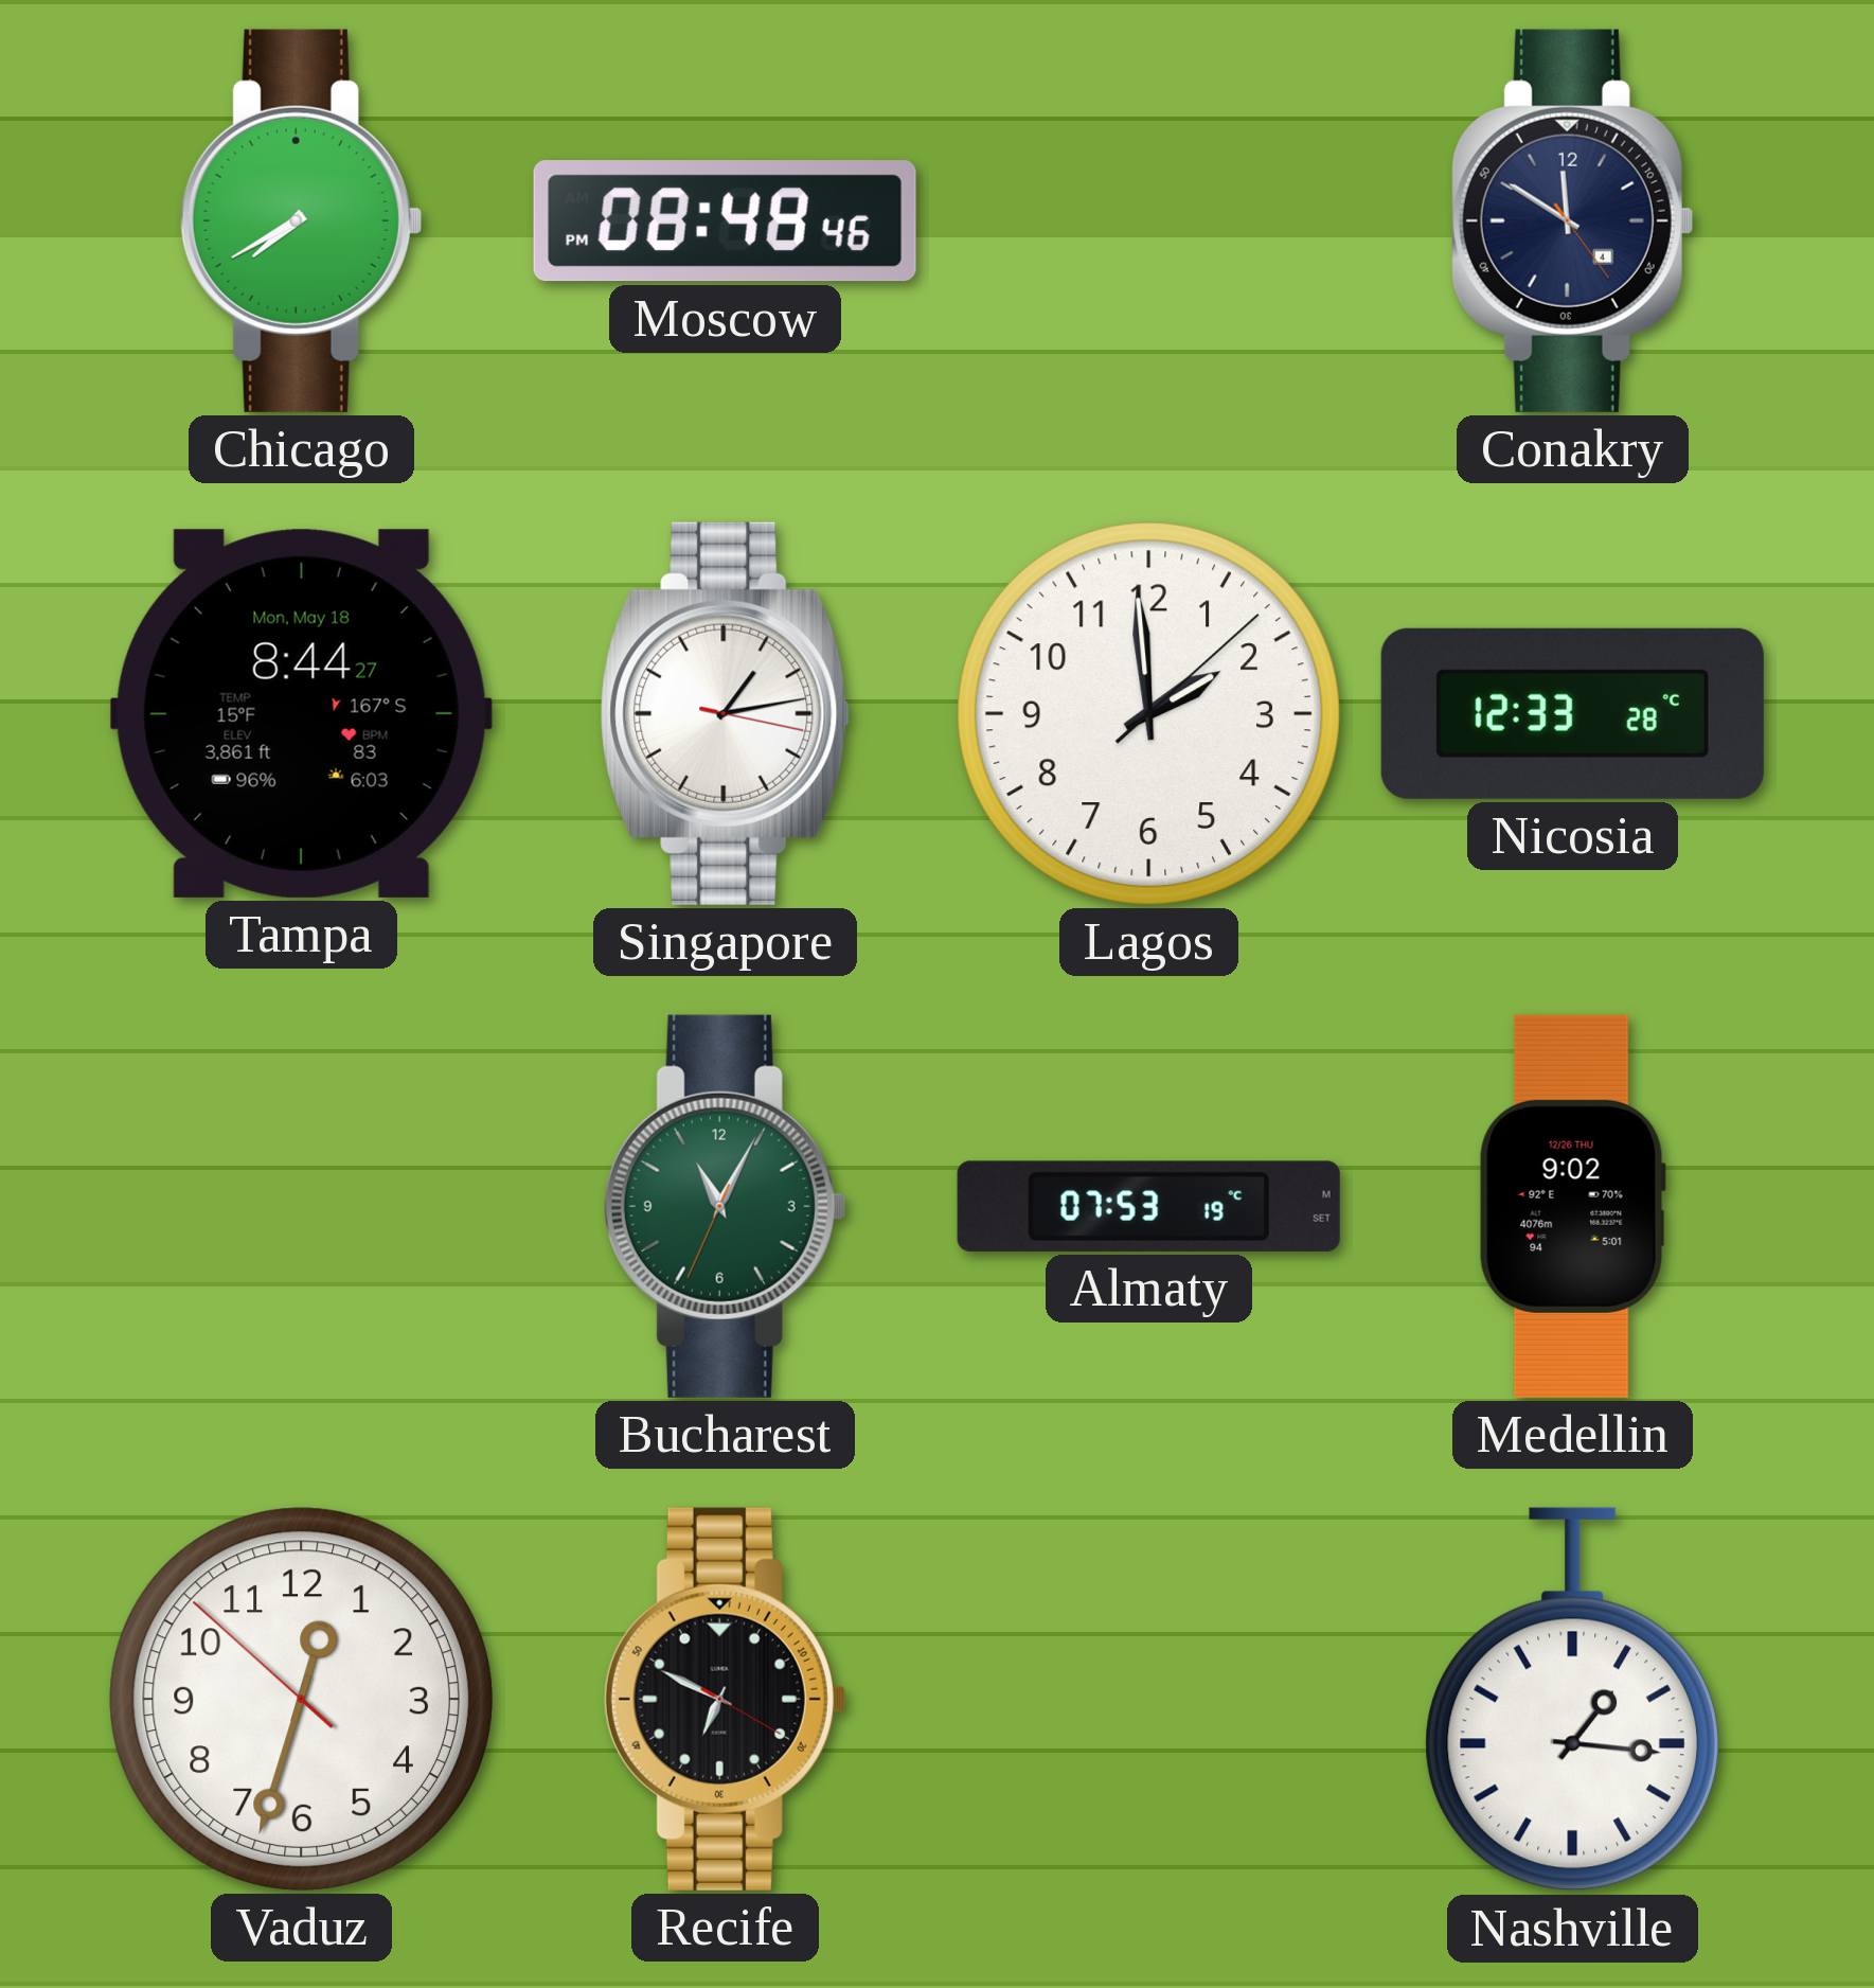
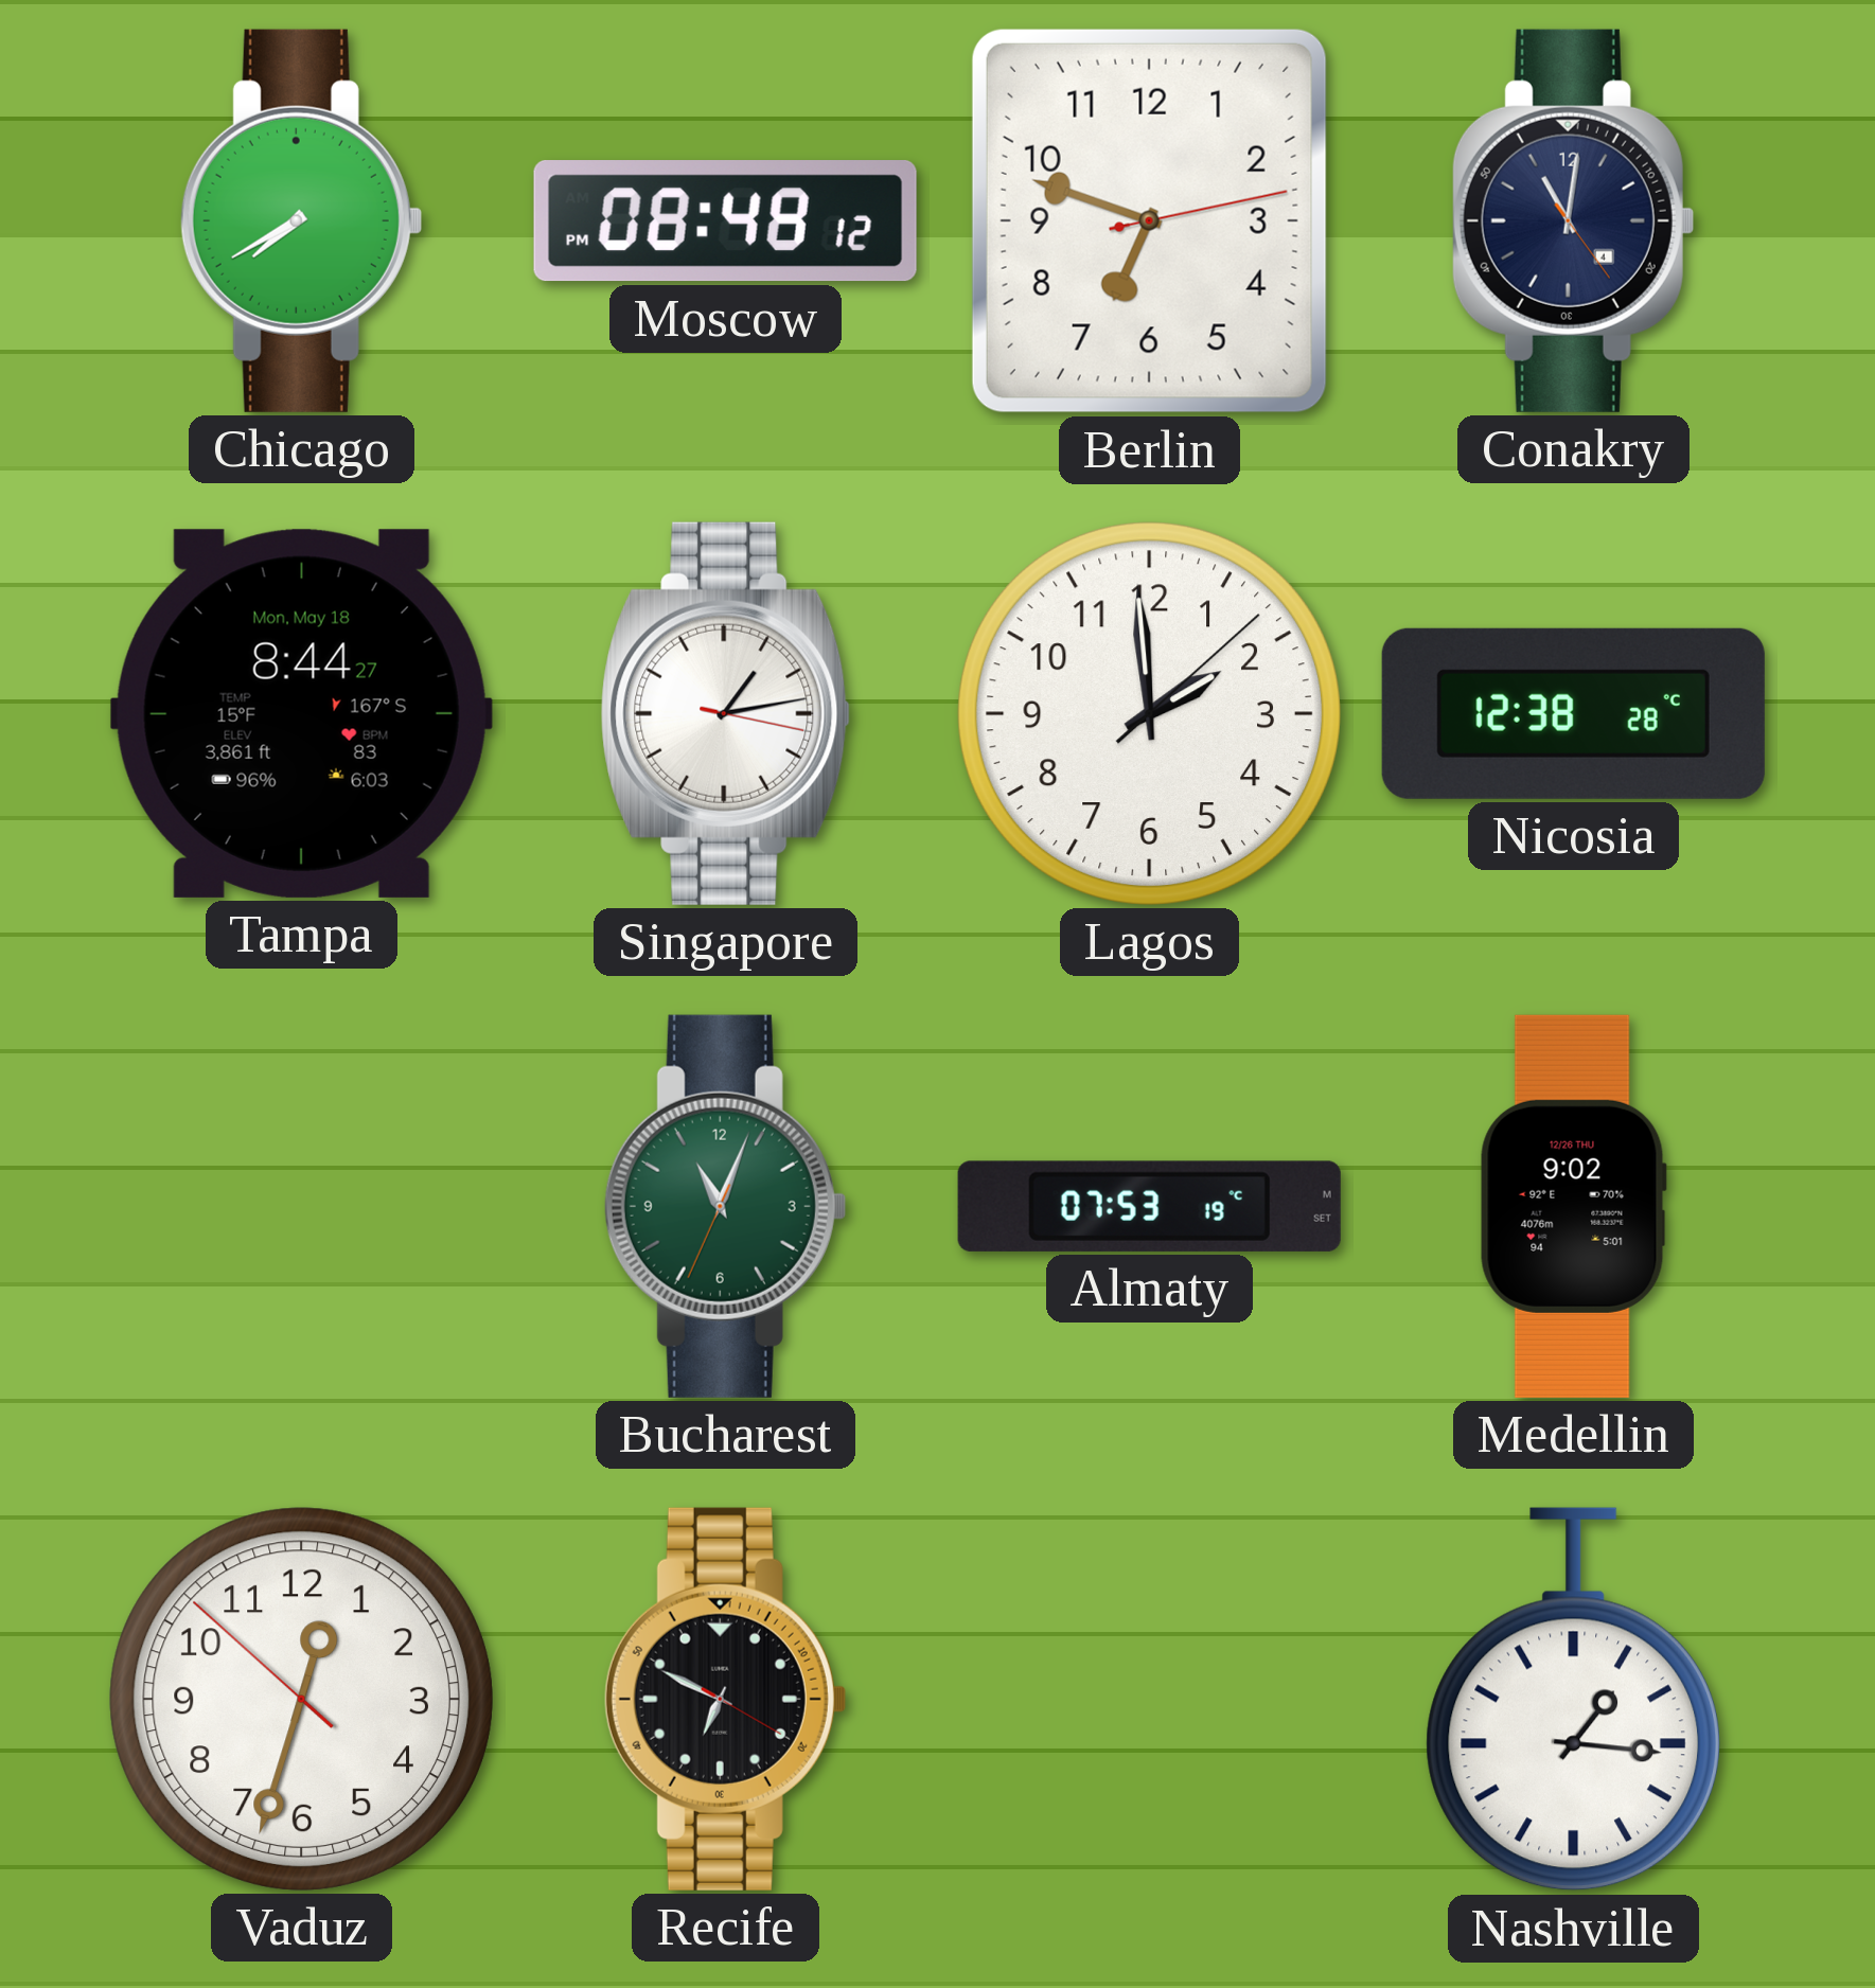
Moscow: 08:48:46 PM -> 08:48:12 PM
Berlin: none -> 6:48
Conakry: 11:50 -> 11:01
Nicosia: 12:33 -> 12:38
Bucharest: 11:04 -> 11:03
